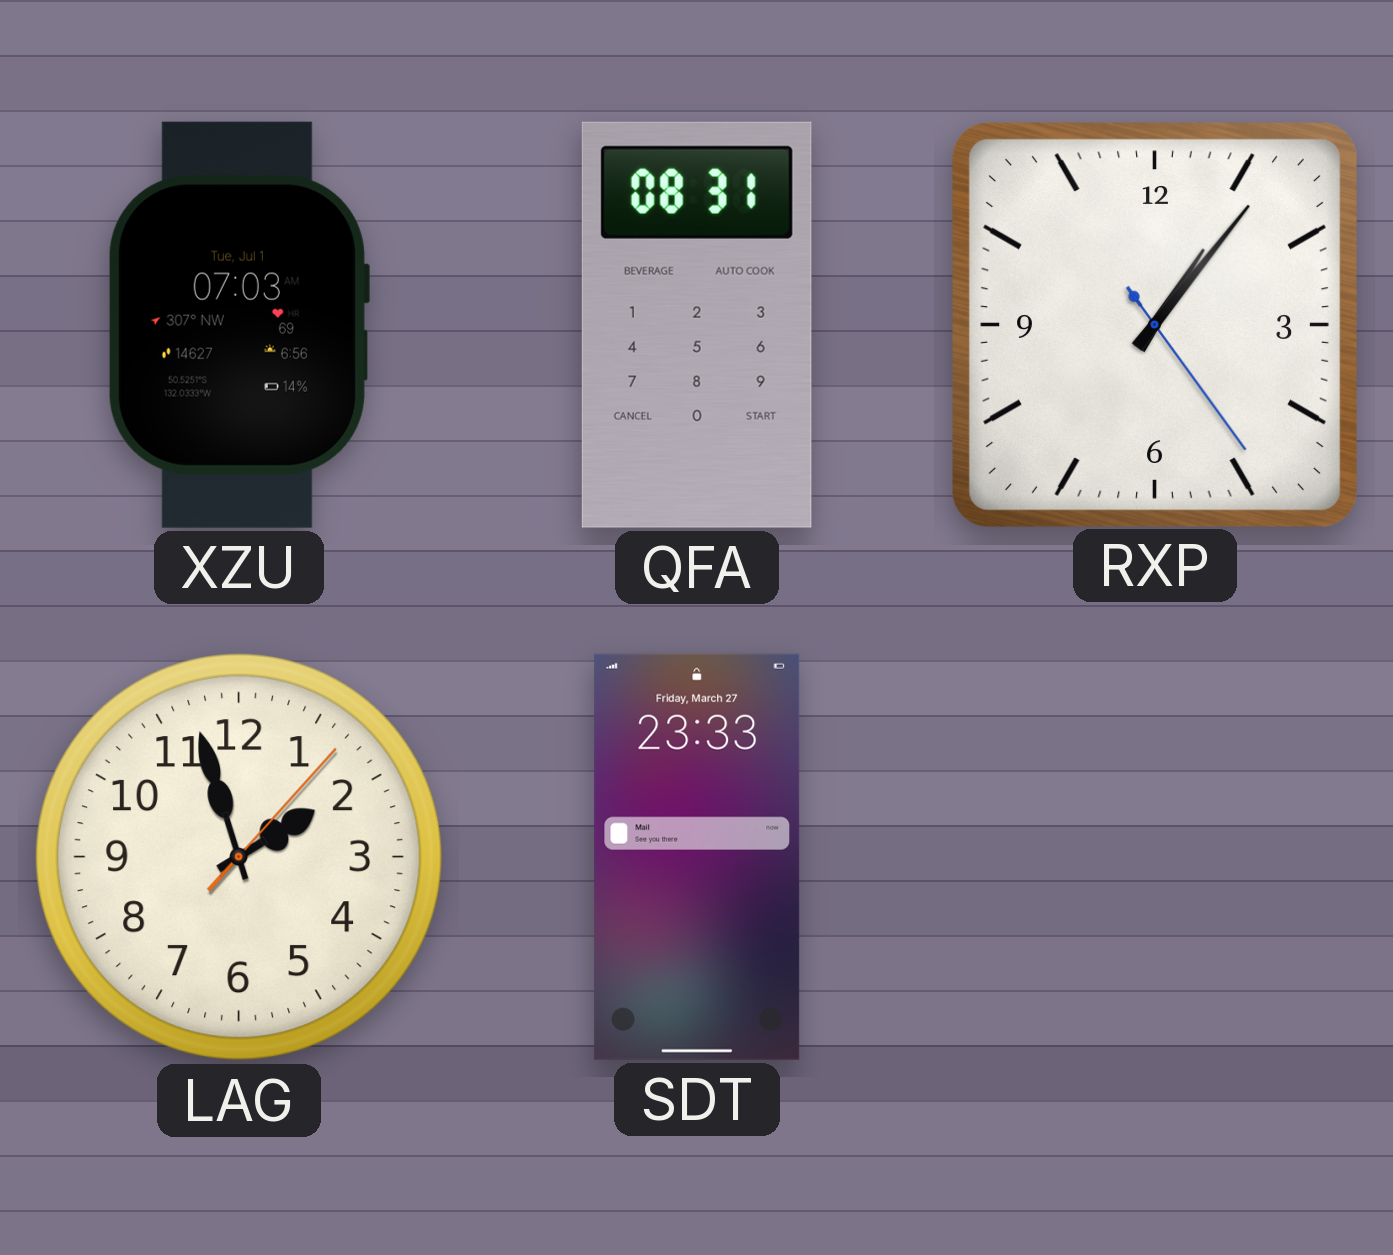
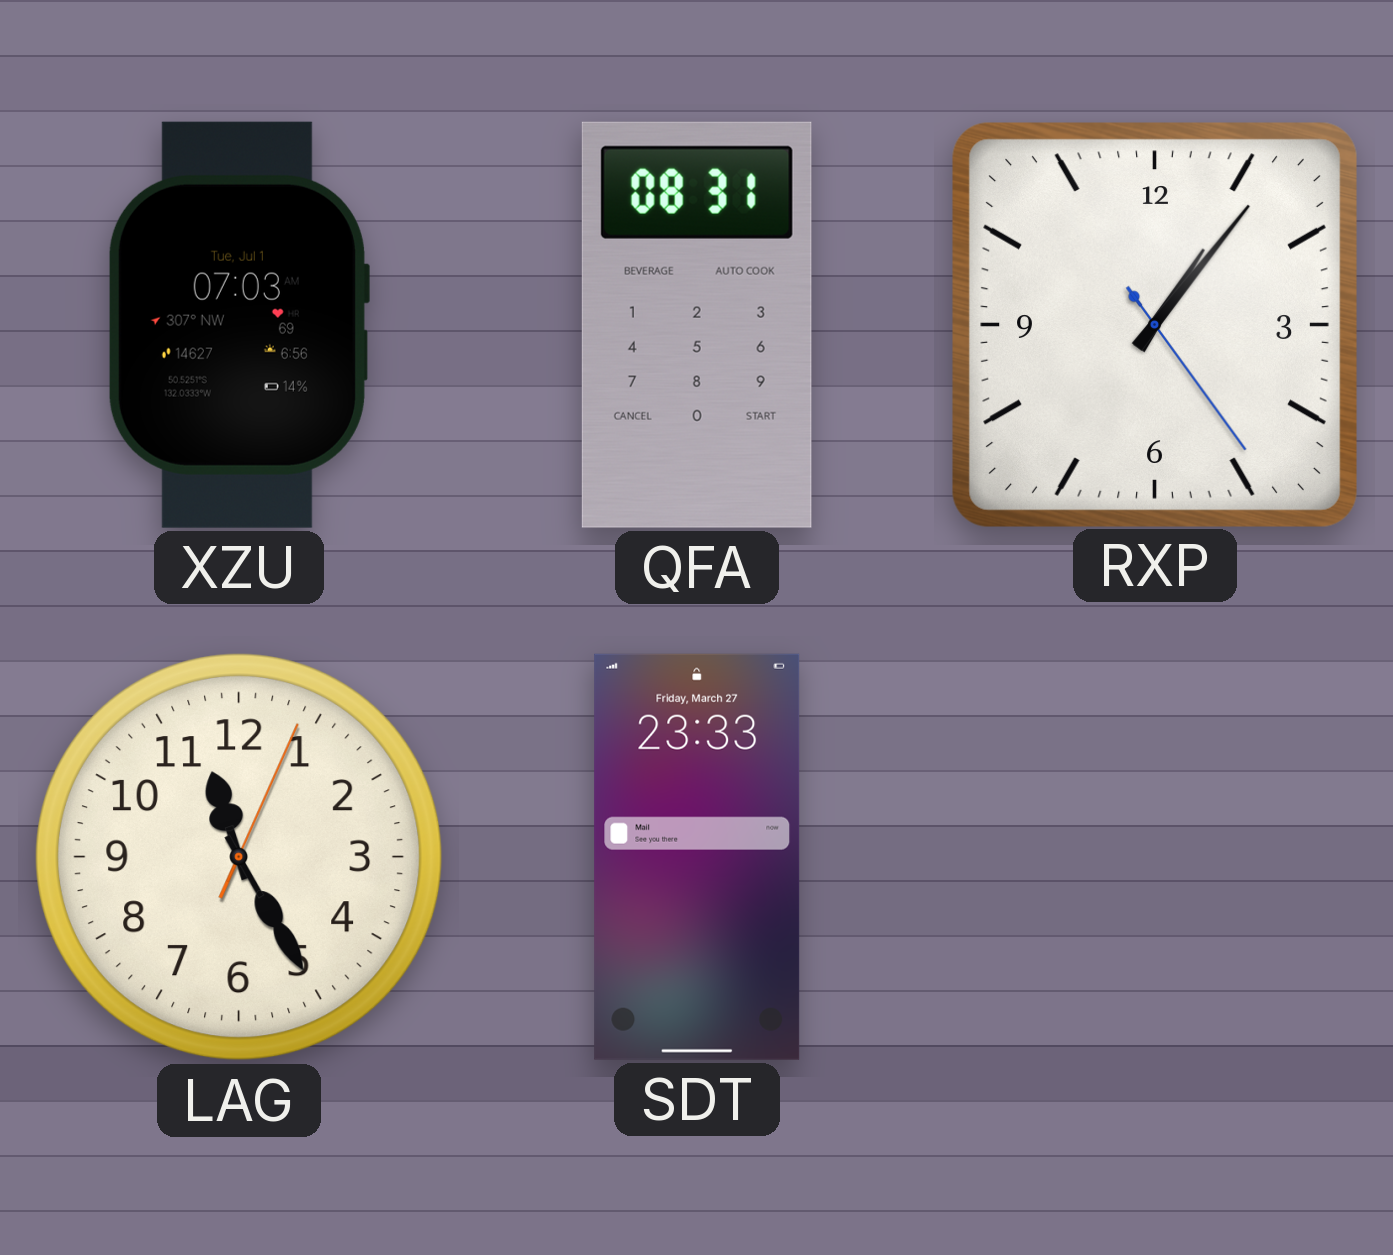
LAG: 1:57 -> 11:25
